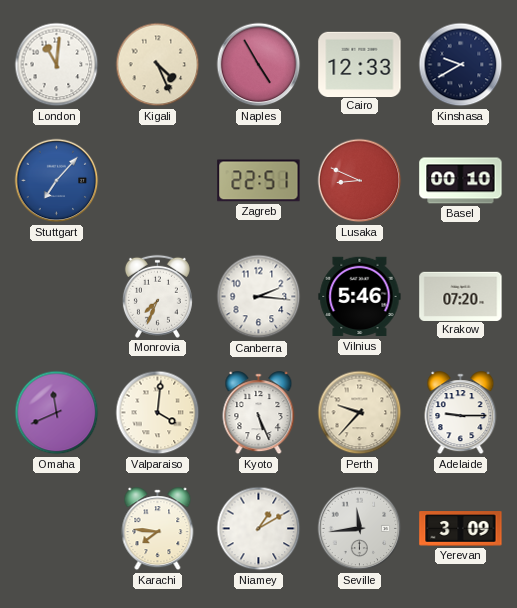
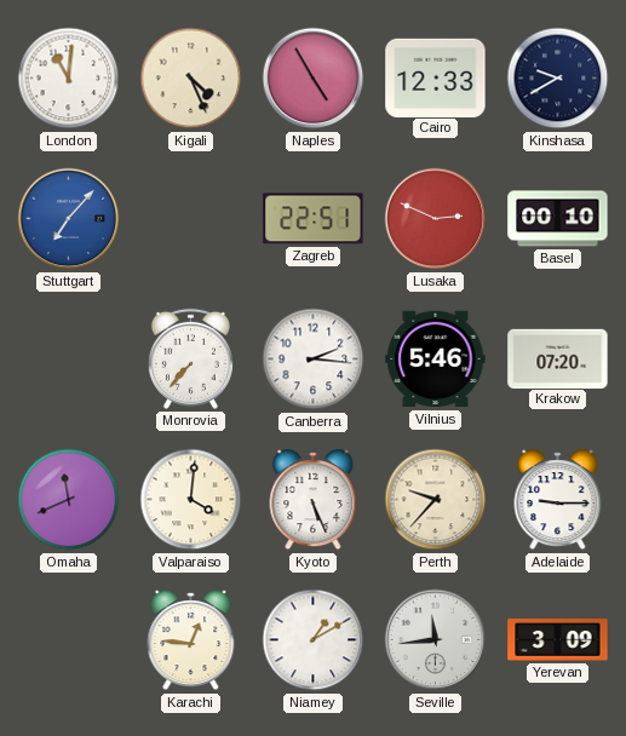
Lusaka: 8:49 -> 2:49
Monrovia: 7:34 -> 7:37
Karachi: 7:46 -> 12:46
